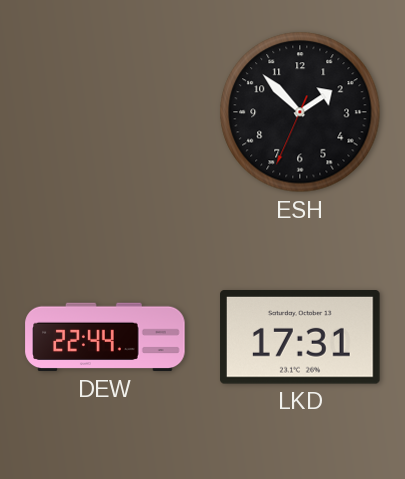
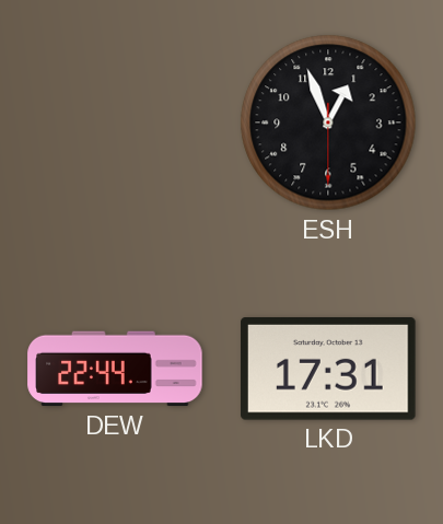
ESH: 1:52 -> 12:56
